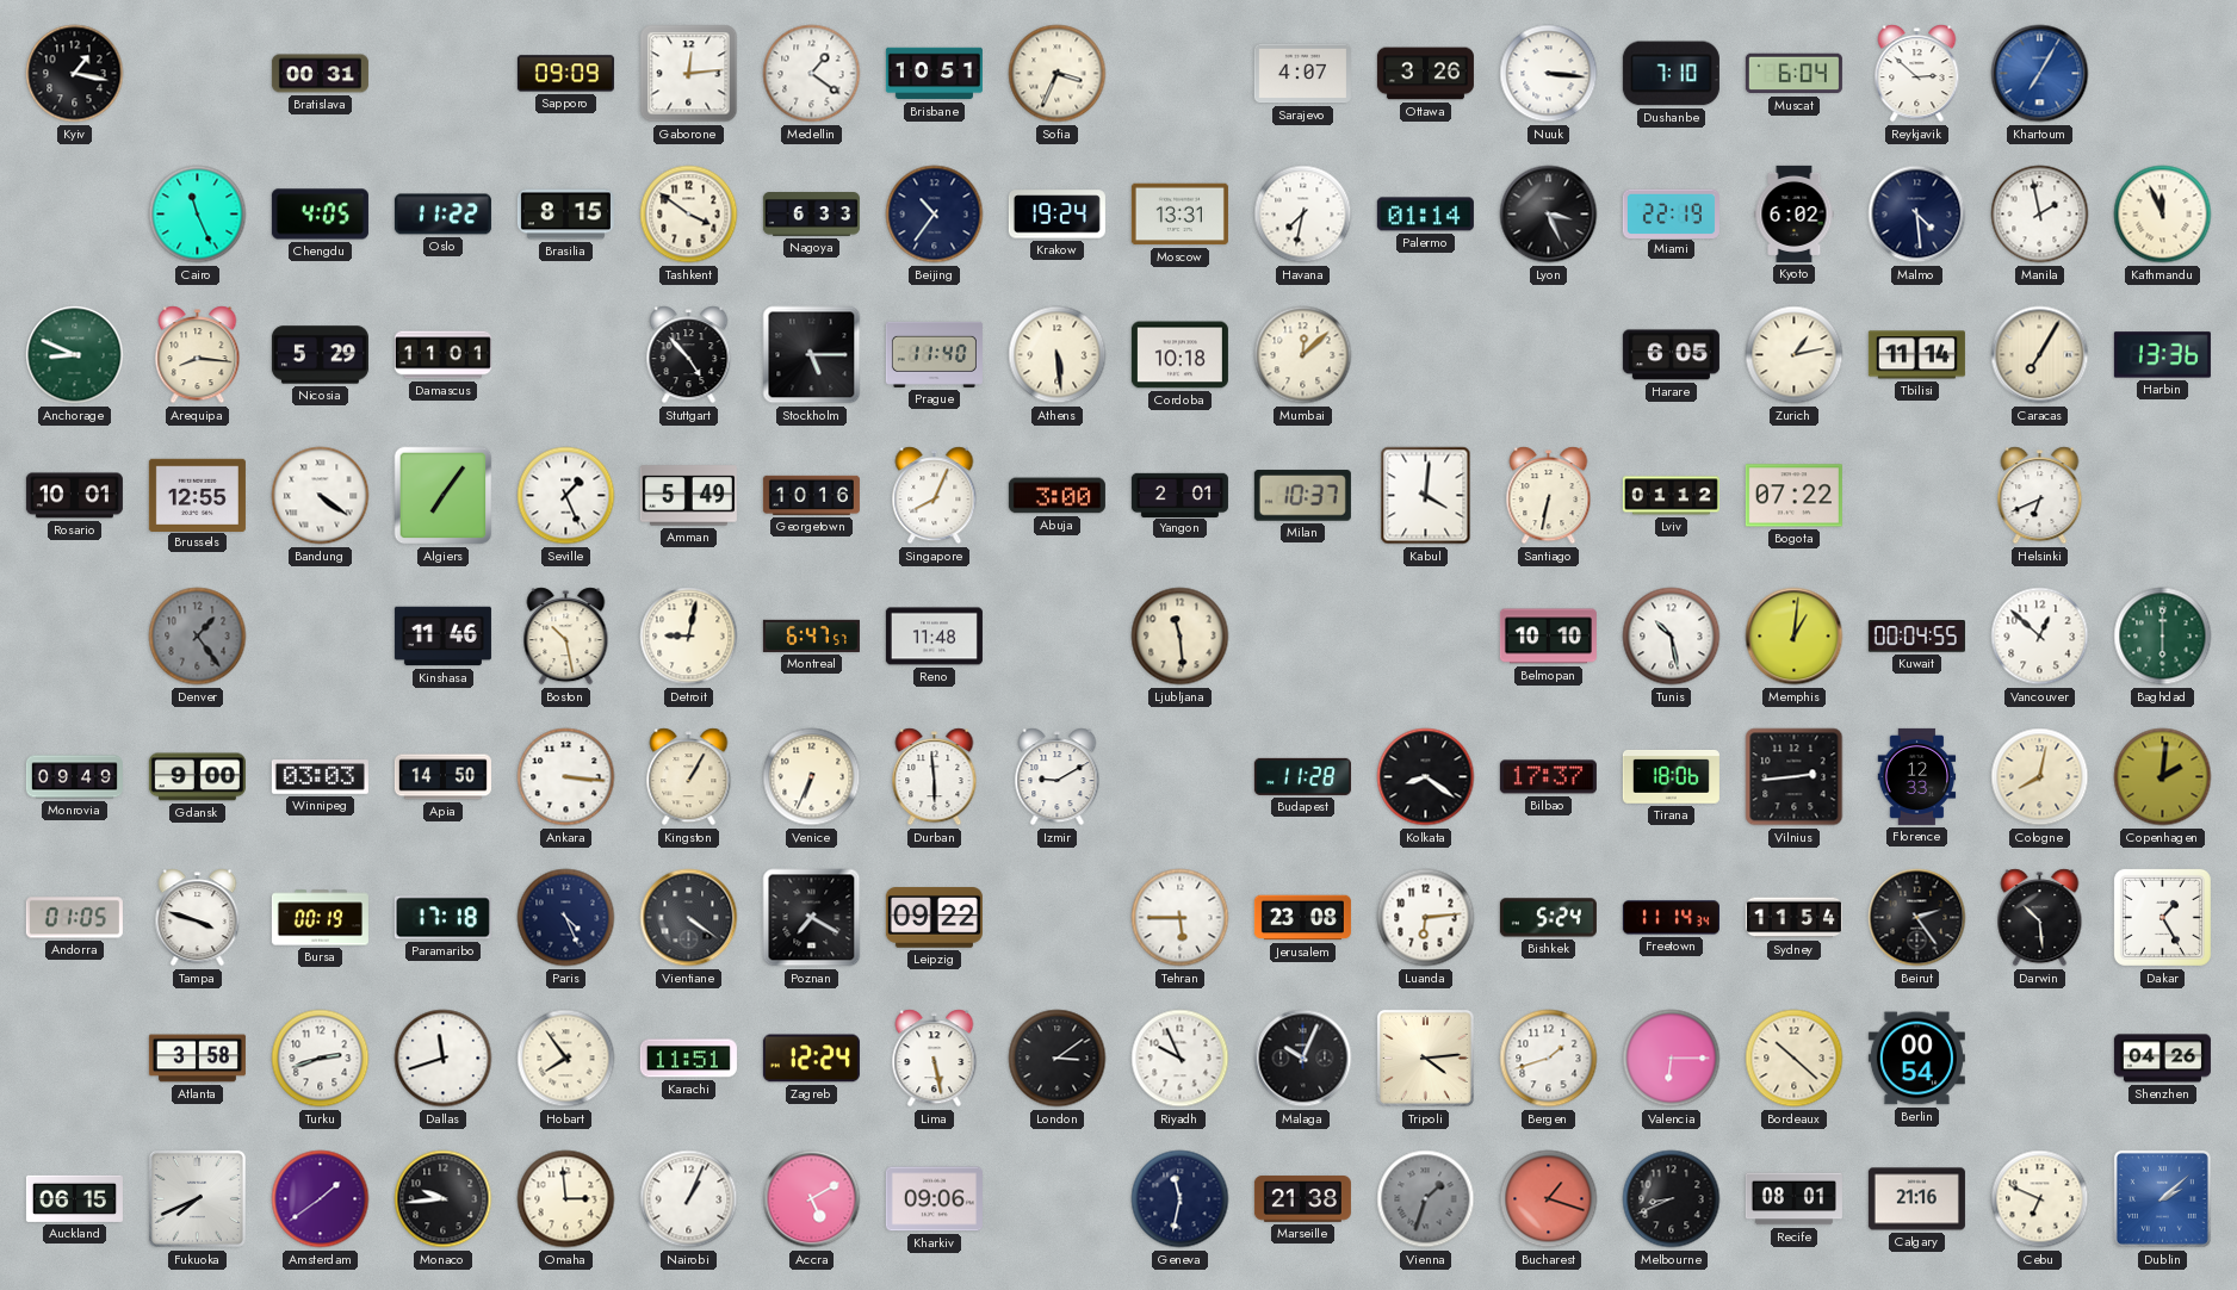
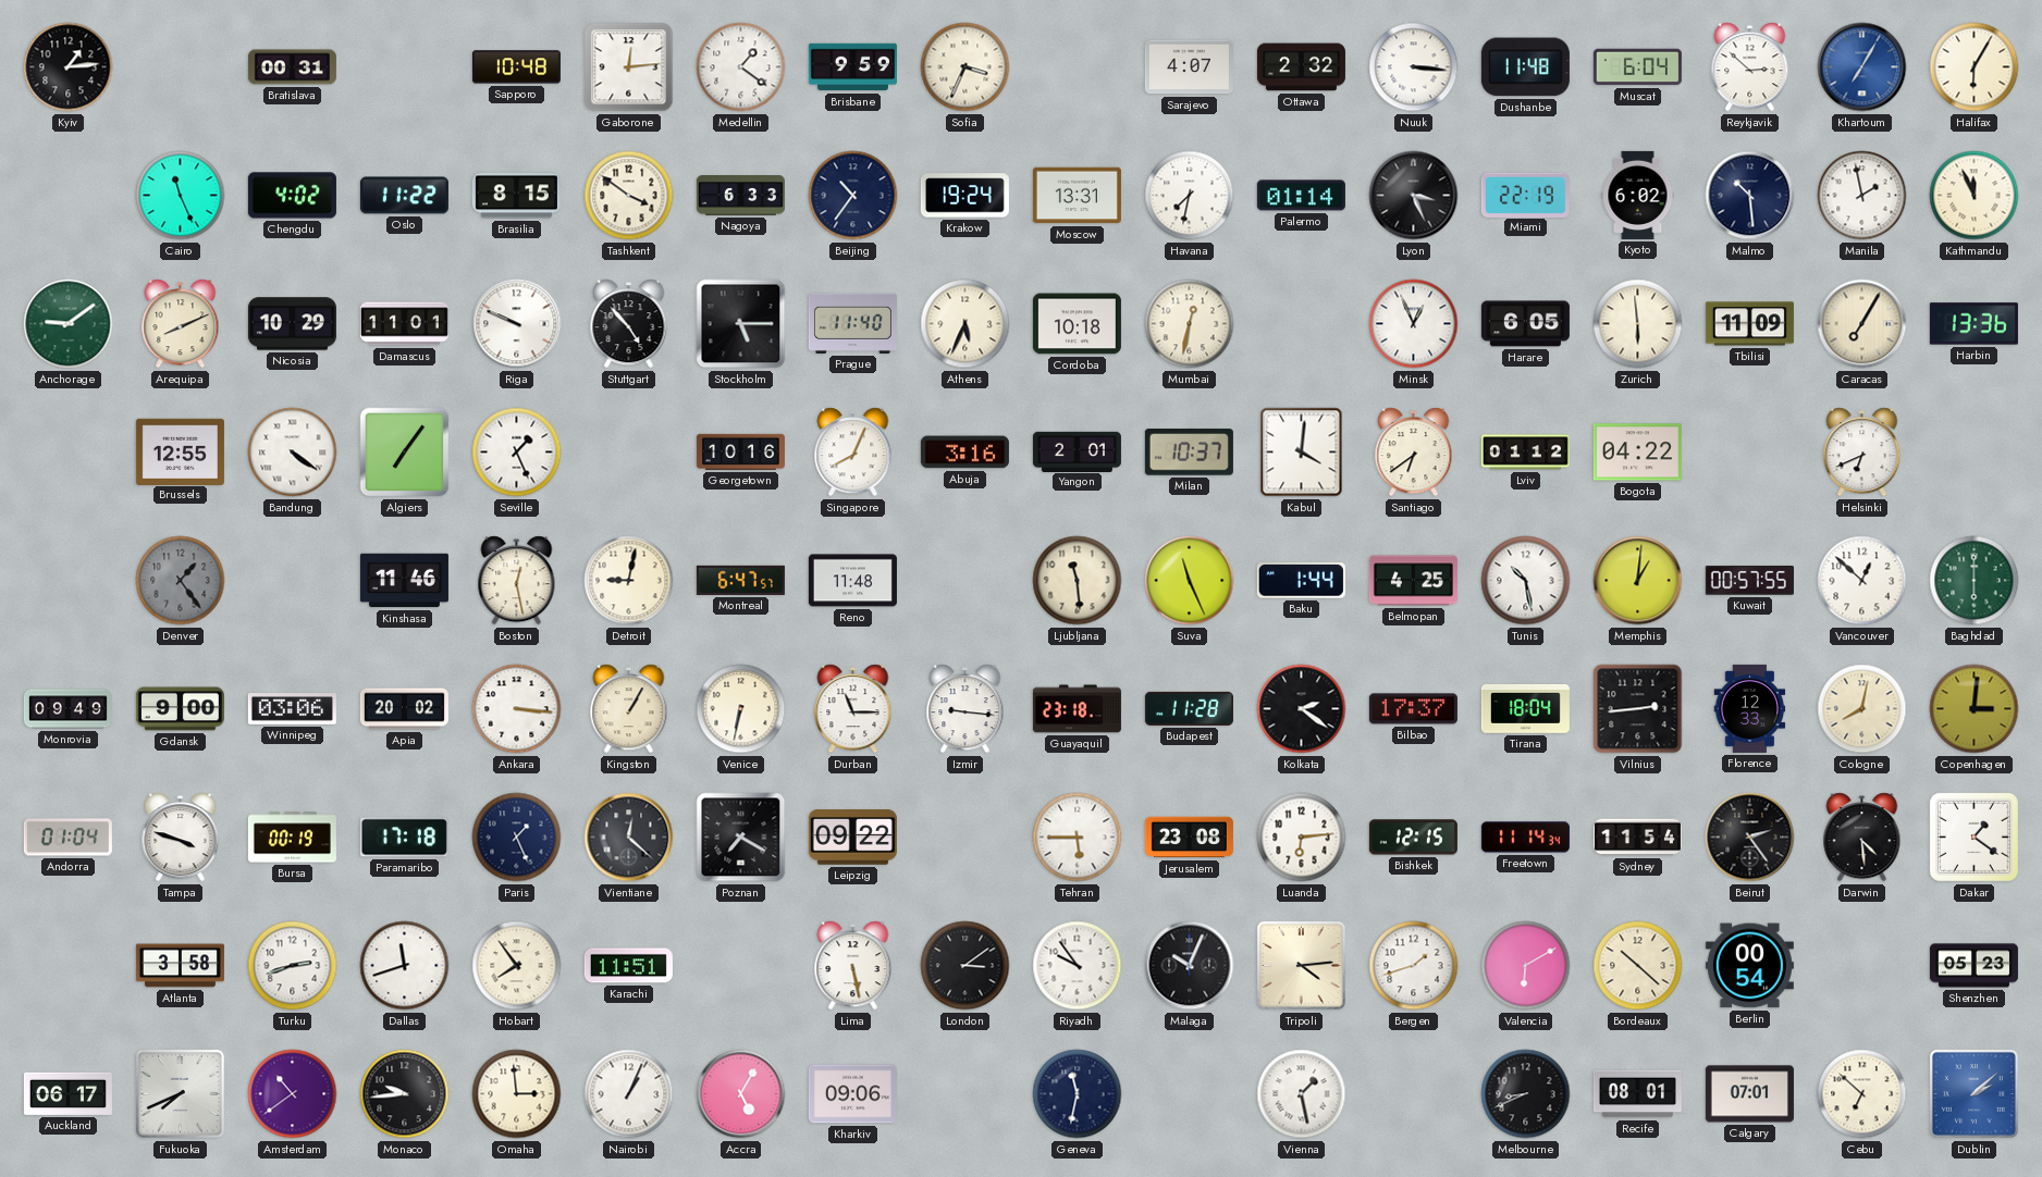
Kyiv: 1:17 -> 1:14
Sapporo: 09:09 -> 10:48
Brisbane: 10:51 -> 9:59
Ottawa: 3:26 -> 2:32
Dushanbe: 7:10 -> 11:48
Halifax: none -> 6:05
Chengdu: 4:05 -> 4:02
Malmo: 4:29 -> 10:29
Anchorage: 8:49 -> 9:09
Arequipa: 8:16 -> 8:11
Nicosia: 5:29 -> 10:29
Riga: none -> 9:49
Athens: 5:29 -> 5:34
Mumbai: 12:08 -> 12:32
Minsk: none -> 12:56
Zurich: 1:13 -> 5:59
Tbilisi: 11:14 -> 11:09
Rosario: 10:01 -> none
Amman: 5:49 -> none
Abuja: 3:00 -> 3:16
Santiago: 6:32 -> 6:39
Bogota: 07:22 -> 04:22
Boston: 10:28 -> 12:28
Suva: none -> 11:26
Baku: none -> 1:44
Belmopan: 10:10 -> 4:25
Kuwait: 00:04 -> 00:57
Winnipeg: 03:03 -> 03:06
Apia: 14:50 -> 20:02
Venice: 6:34 -> 6:32
Durban: 5:59 -> 11:15
Izmir: 9:10 -> 9:16
Guayaquil: none -> 23:18
Kolkata: 8:21 -> 2:21
Tirana: 18:06 -> 18:04
Copenhagen: 2:01 -> 3:01
Andorra: 01:05 -> 01:04
Paris: 4:26 -> 1:26
Vientiane: 4:21 -> 12:22
Bishkek: 5:24 -> 12:15
Darwin: 10:29 -> 4:29
Dakar: 1:25 -> 1:21
Zagreb: 12:24 -> none
Riyadh: 9:56 -> 9:54
Valencia: 6:15 -> 6:10
Shenzhen: 04:26 -> 05:23
Auckland: 06:15 -> 06:17
Amsterdam: 1:39 -> 10:39
Accra: 5:10 -> 5:05
Marseille: 21:38 -> none
Vienna: 1:33 -> 1:28
Vienna dial: grey -> white
Bucharest: 1:18 -> none
Calgary: 21:16 -> 07:01
Cebu: 6:49 -> 6:52
